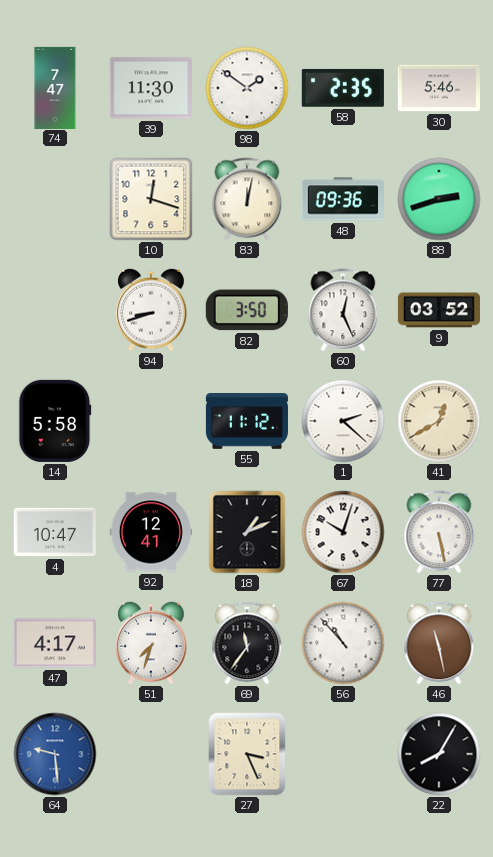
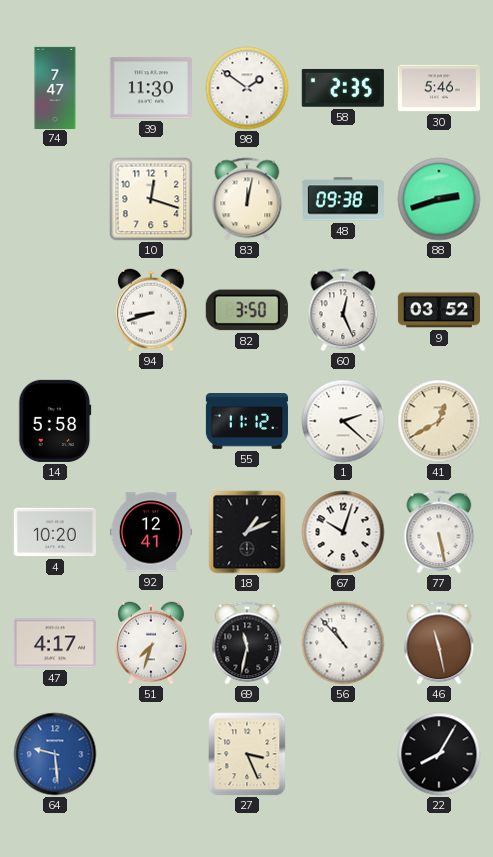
48: 09:36 -> 09:38
4: 10:47 -> 10:20
69: 11:36 -> 11:32
